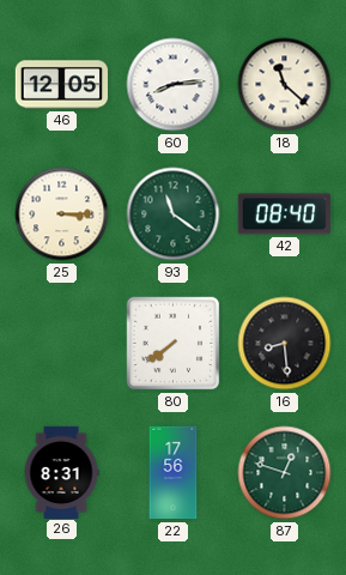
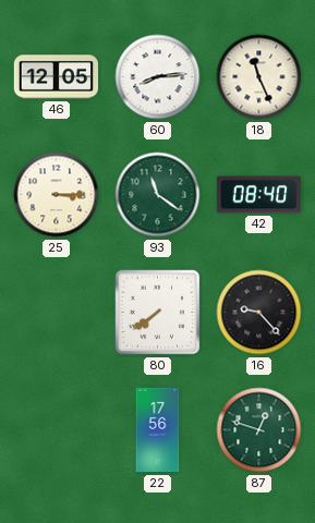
18: 11:22 -> 11:26
16: 8:29 -> 9:23
26: 8:31 -> none
